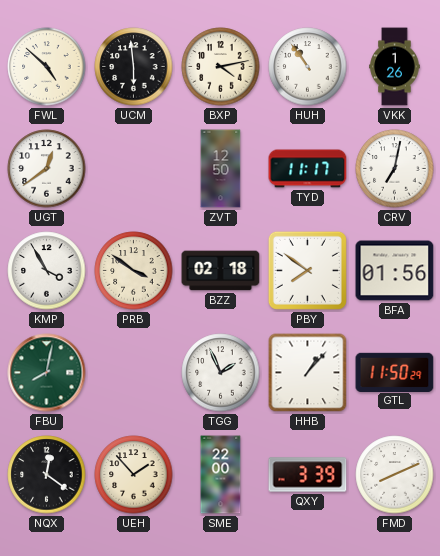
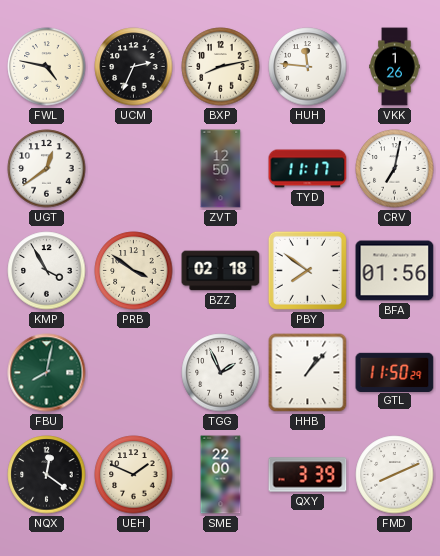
FWL: 4:52 -> 4:47
UCM: 5:59 -> 2:34
BXP: 4:13 -> 8:13
HUH: 10:54 -> 11:46
UEH: 1:53 -> 1:49
